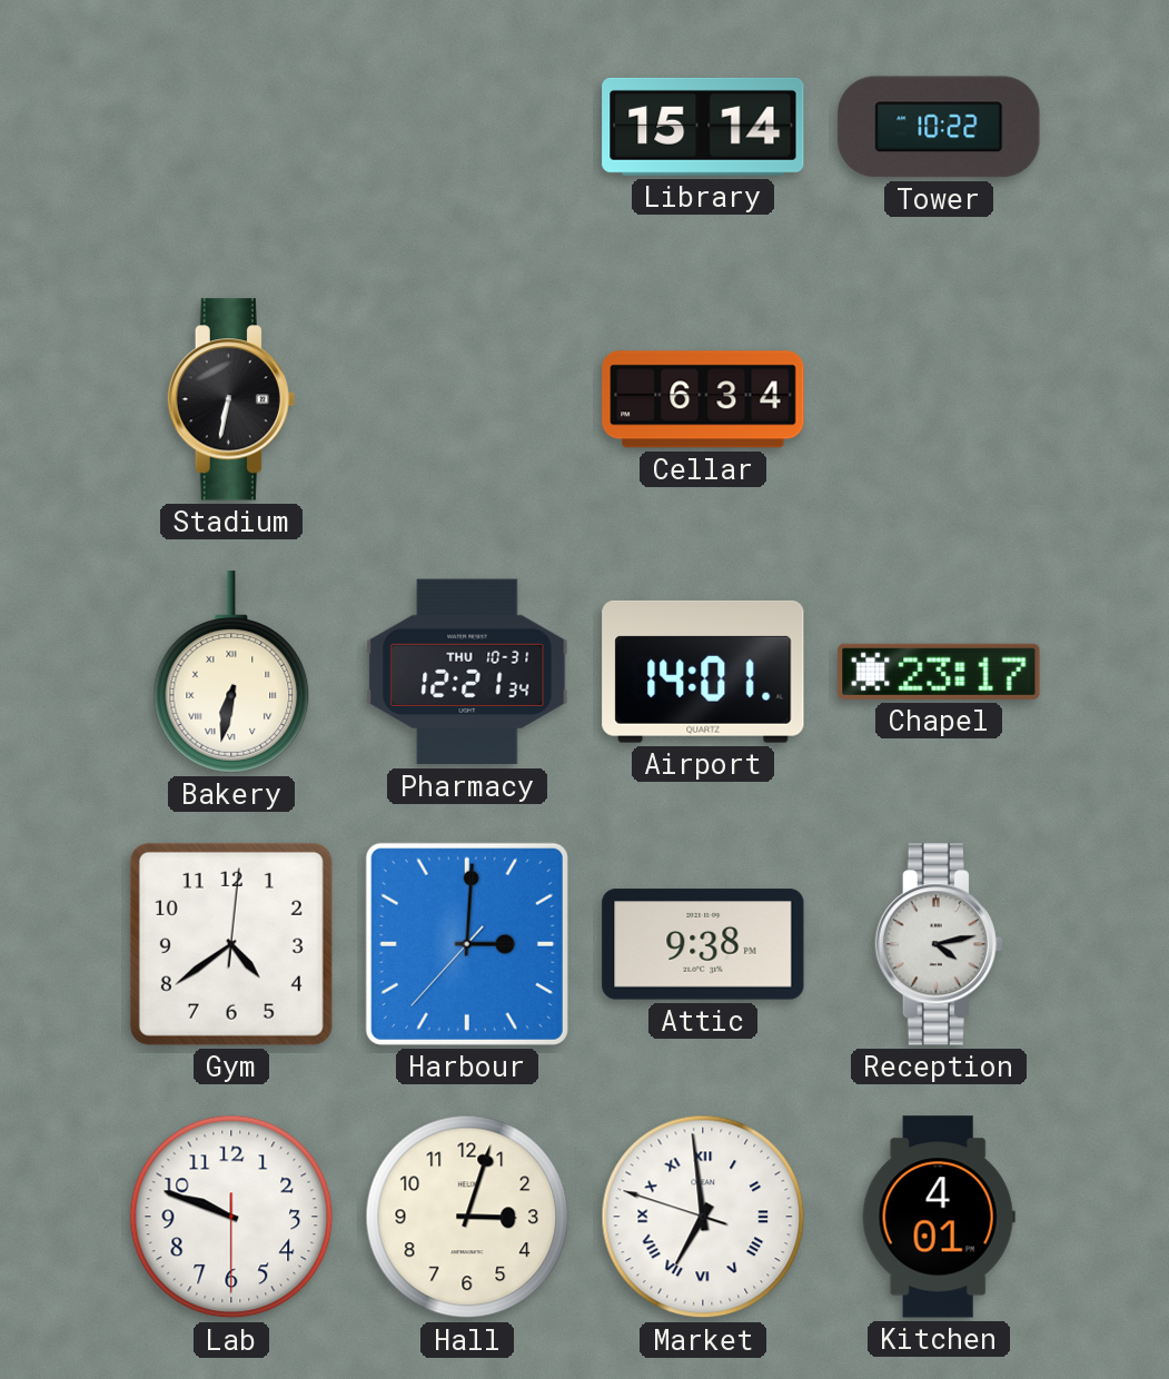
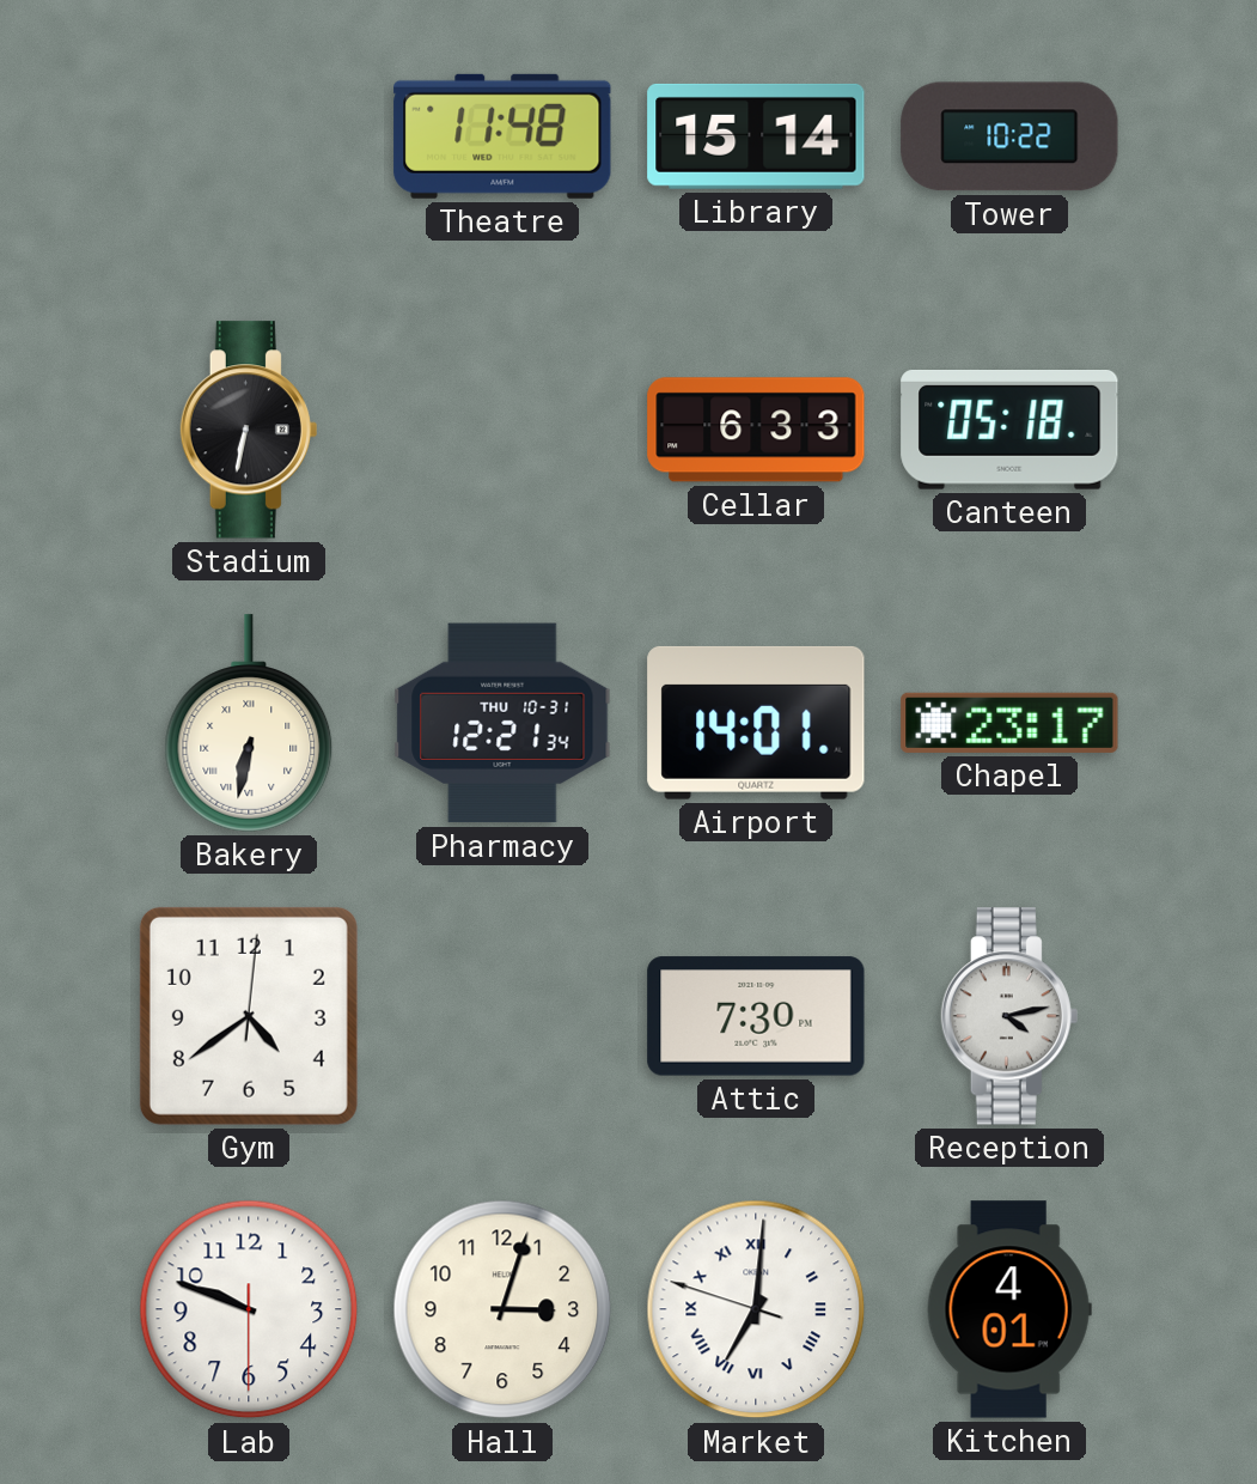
Theatre: none -> 11:48
Cellar: 6:34 -> 6:33
Canteen: none -> 05:18
Harbour: 3:00 -> none
Attic: 9:38 -> 7:30
Market: 6:58 -> 7:00
